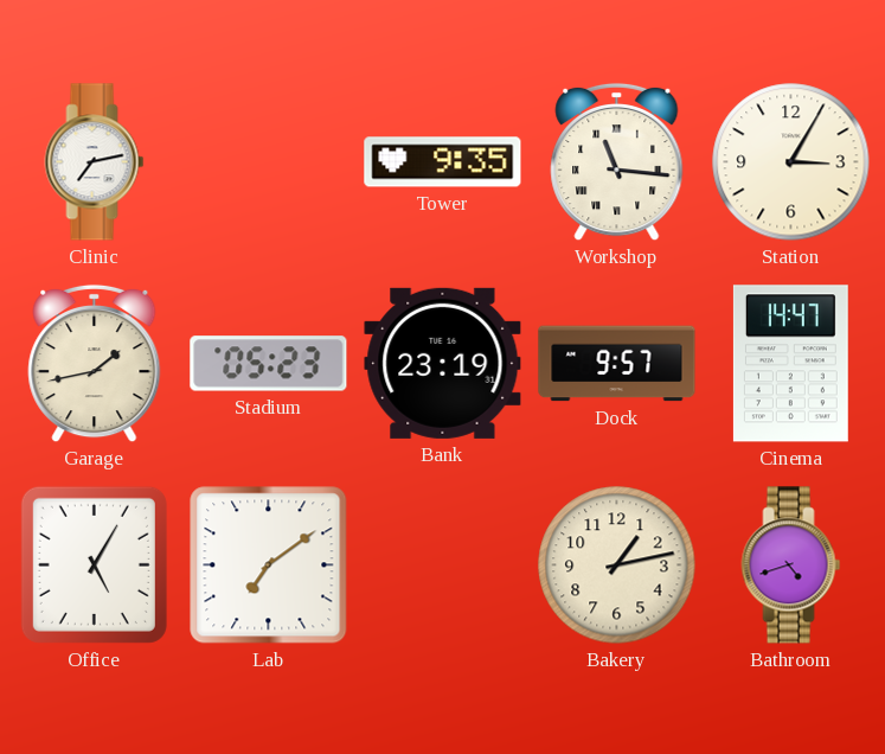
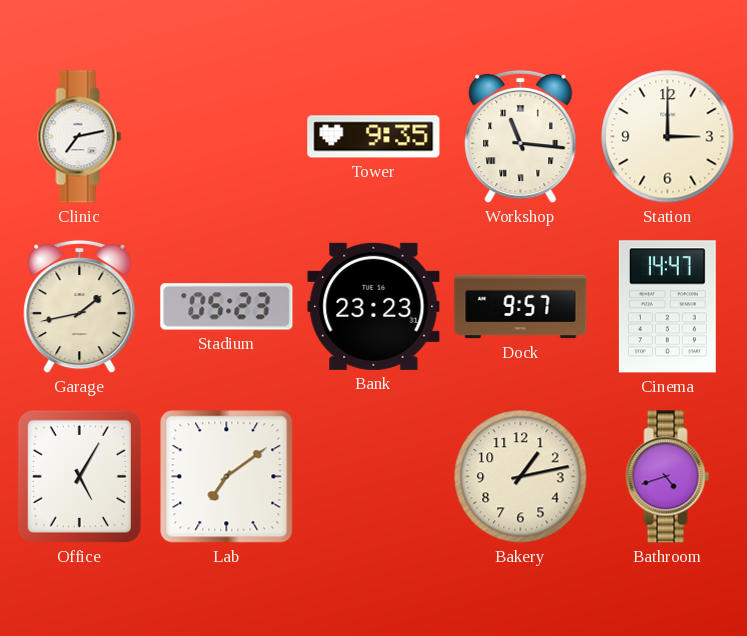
Station: 3:05 -> 3:00
Bank: 23:19 -> 23:23
